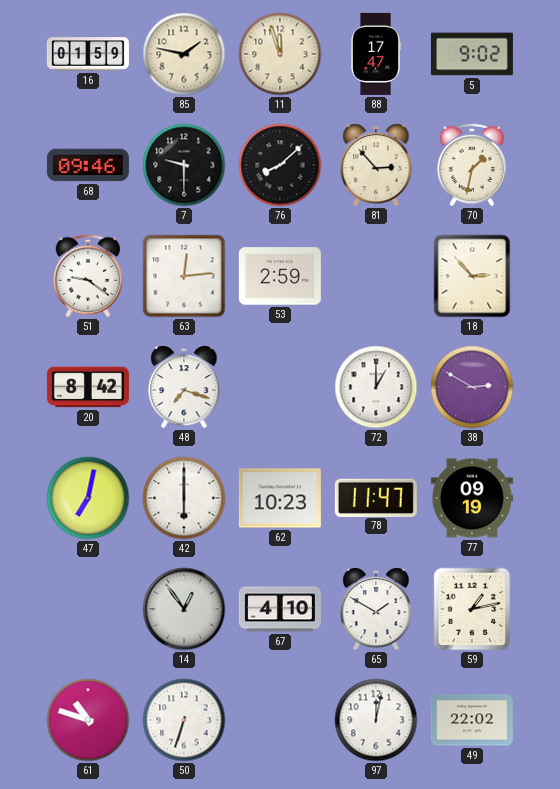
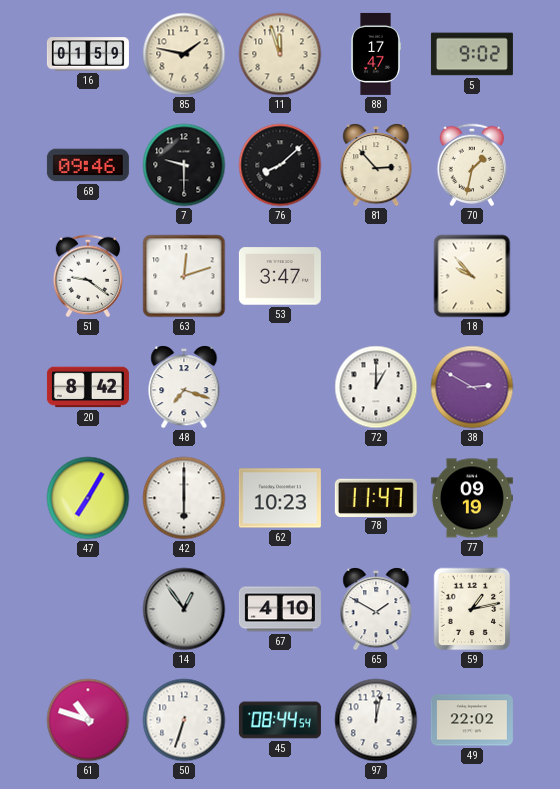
63: 12:14 -> 12:12
53: 2:59 -> 3:47
18: 2:53 -> 9:53
47: 7:02 -> 7:05
45: none -> 08:44
